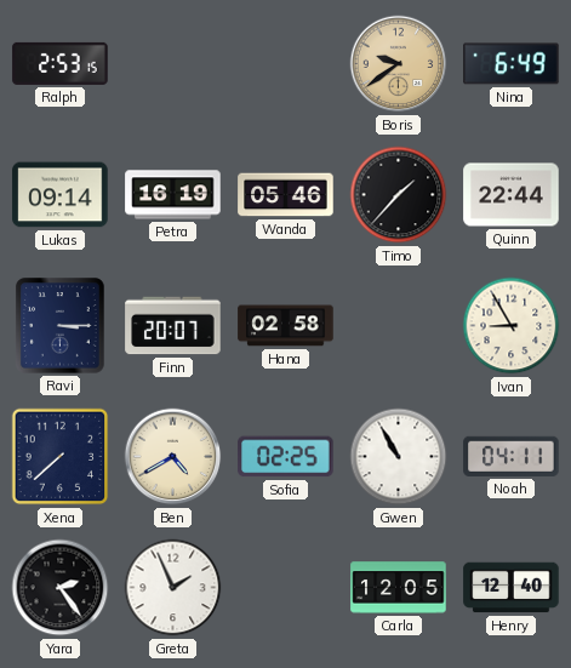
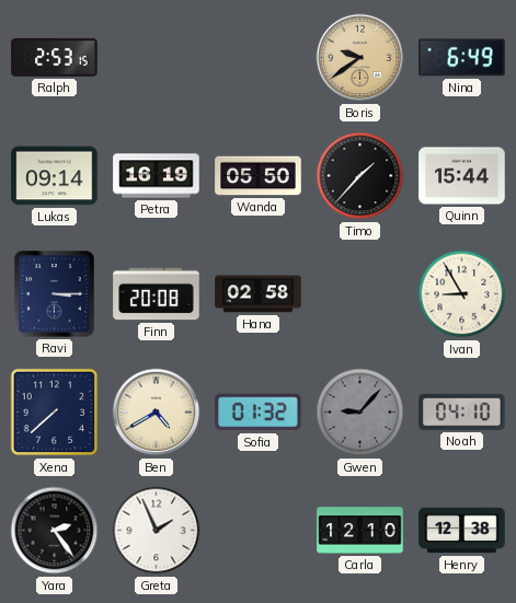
Wanda: 05:46 -> 05:50
Quinn: 22:44 -> 15:44
Finn: 20:07 -> 20:08
Sofia: 02:25 -> 01:32
Gwen: 10:55 -> 9:07
Gwen dial: white -> grey
Noah: 04:11 -> 04:10
Carla: 12:05 -> 12:10
Henry: 12:40 -> 12:38
